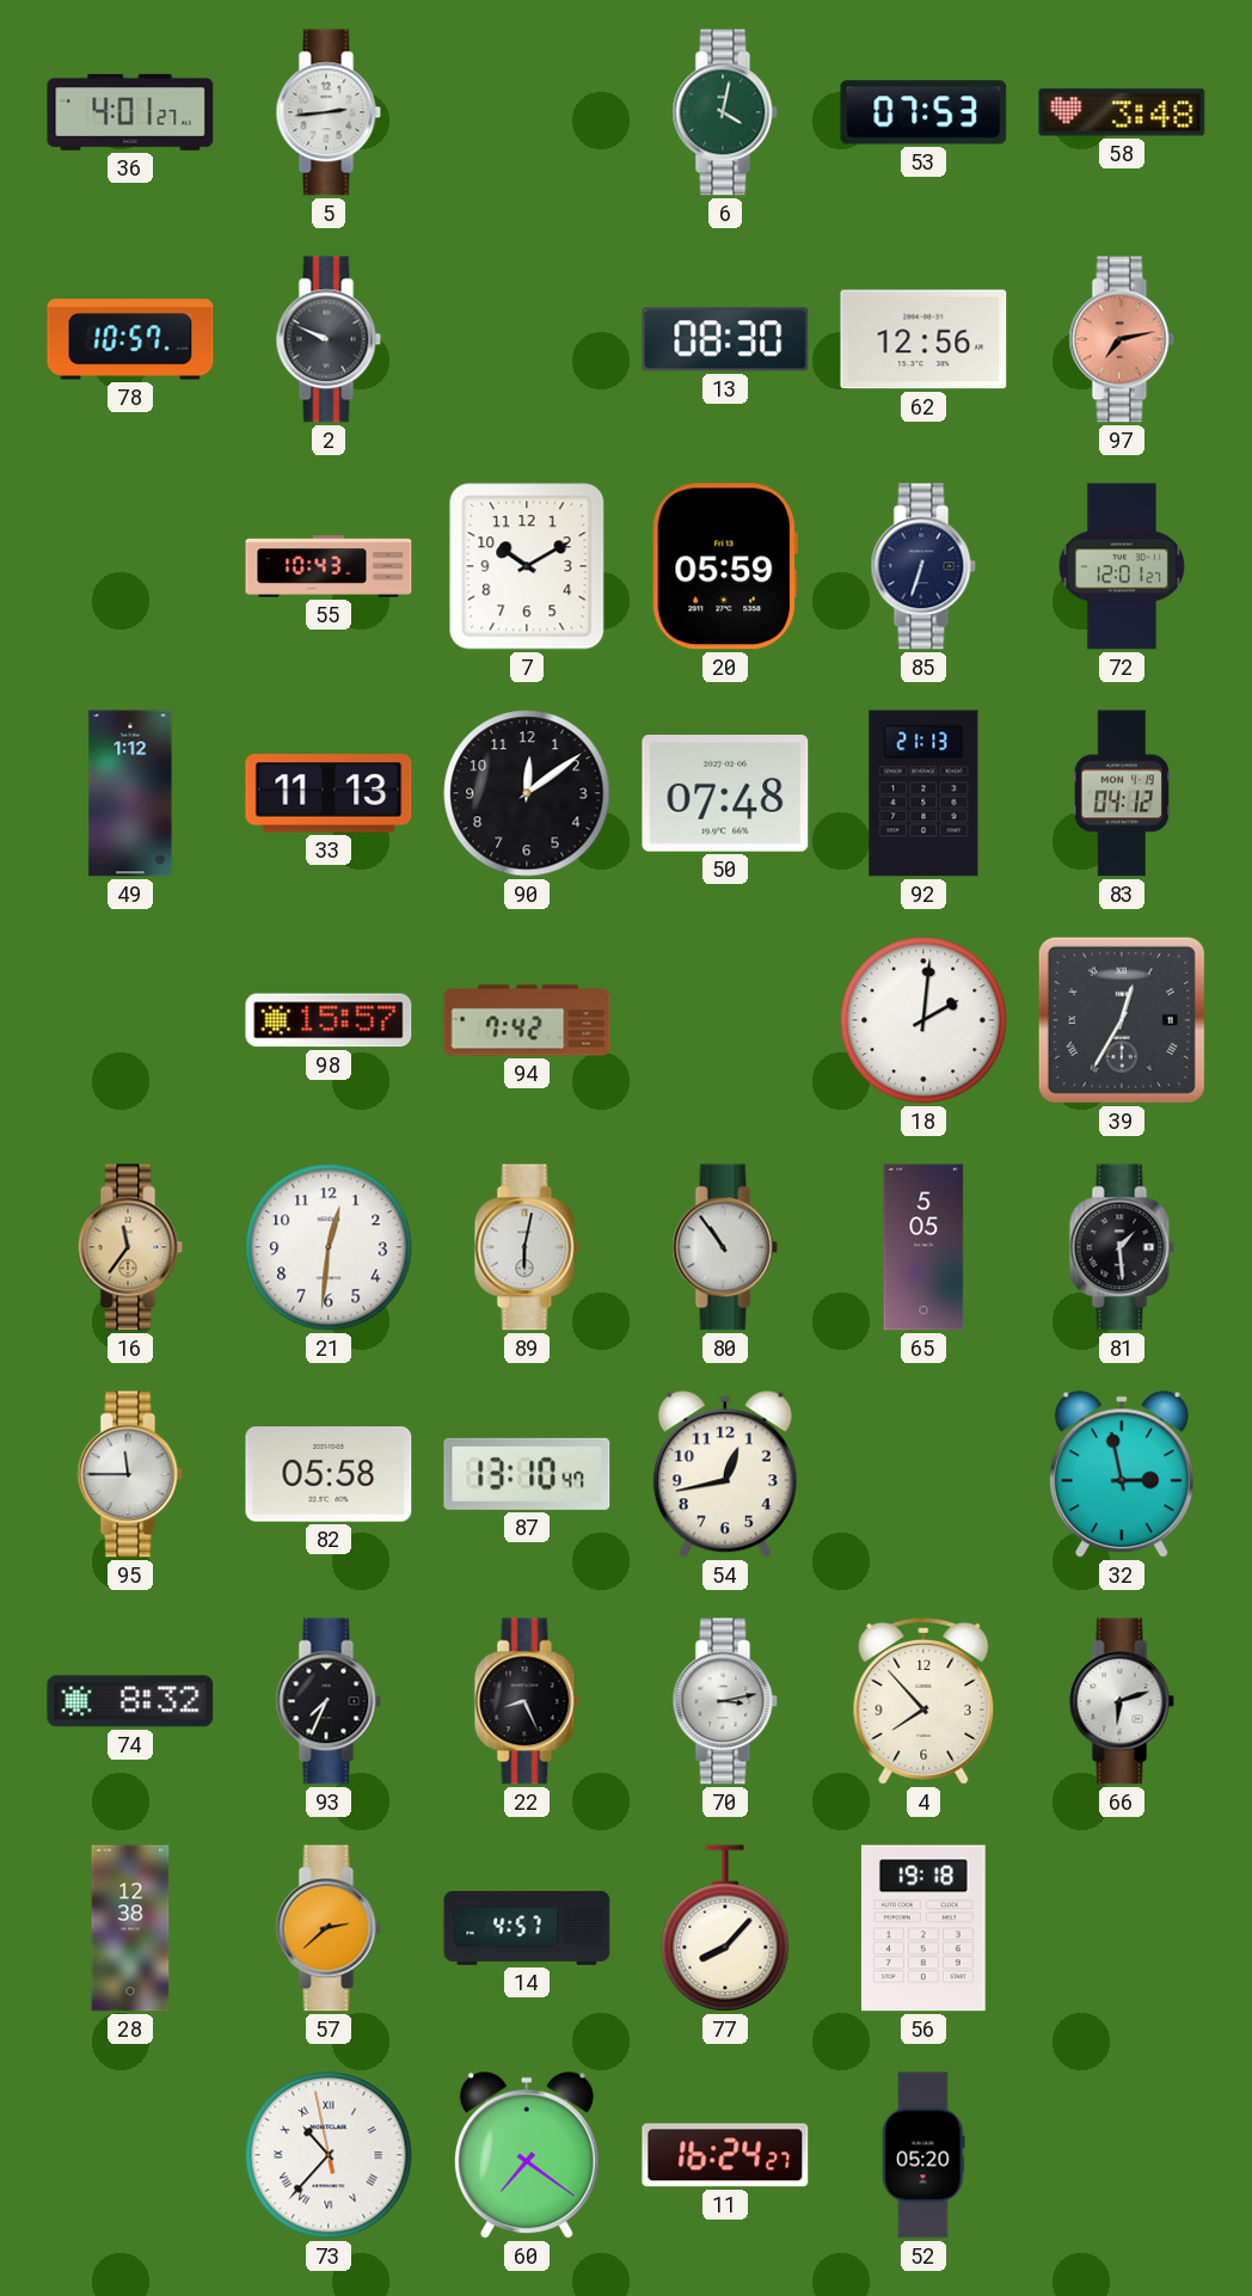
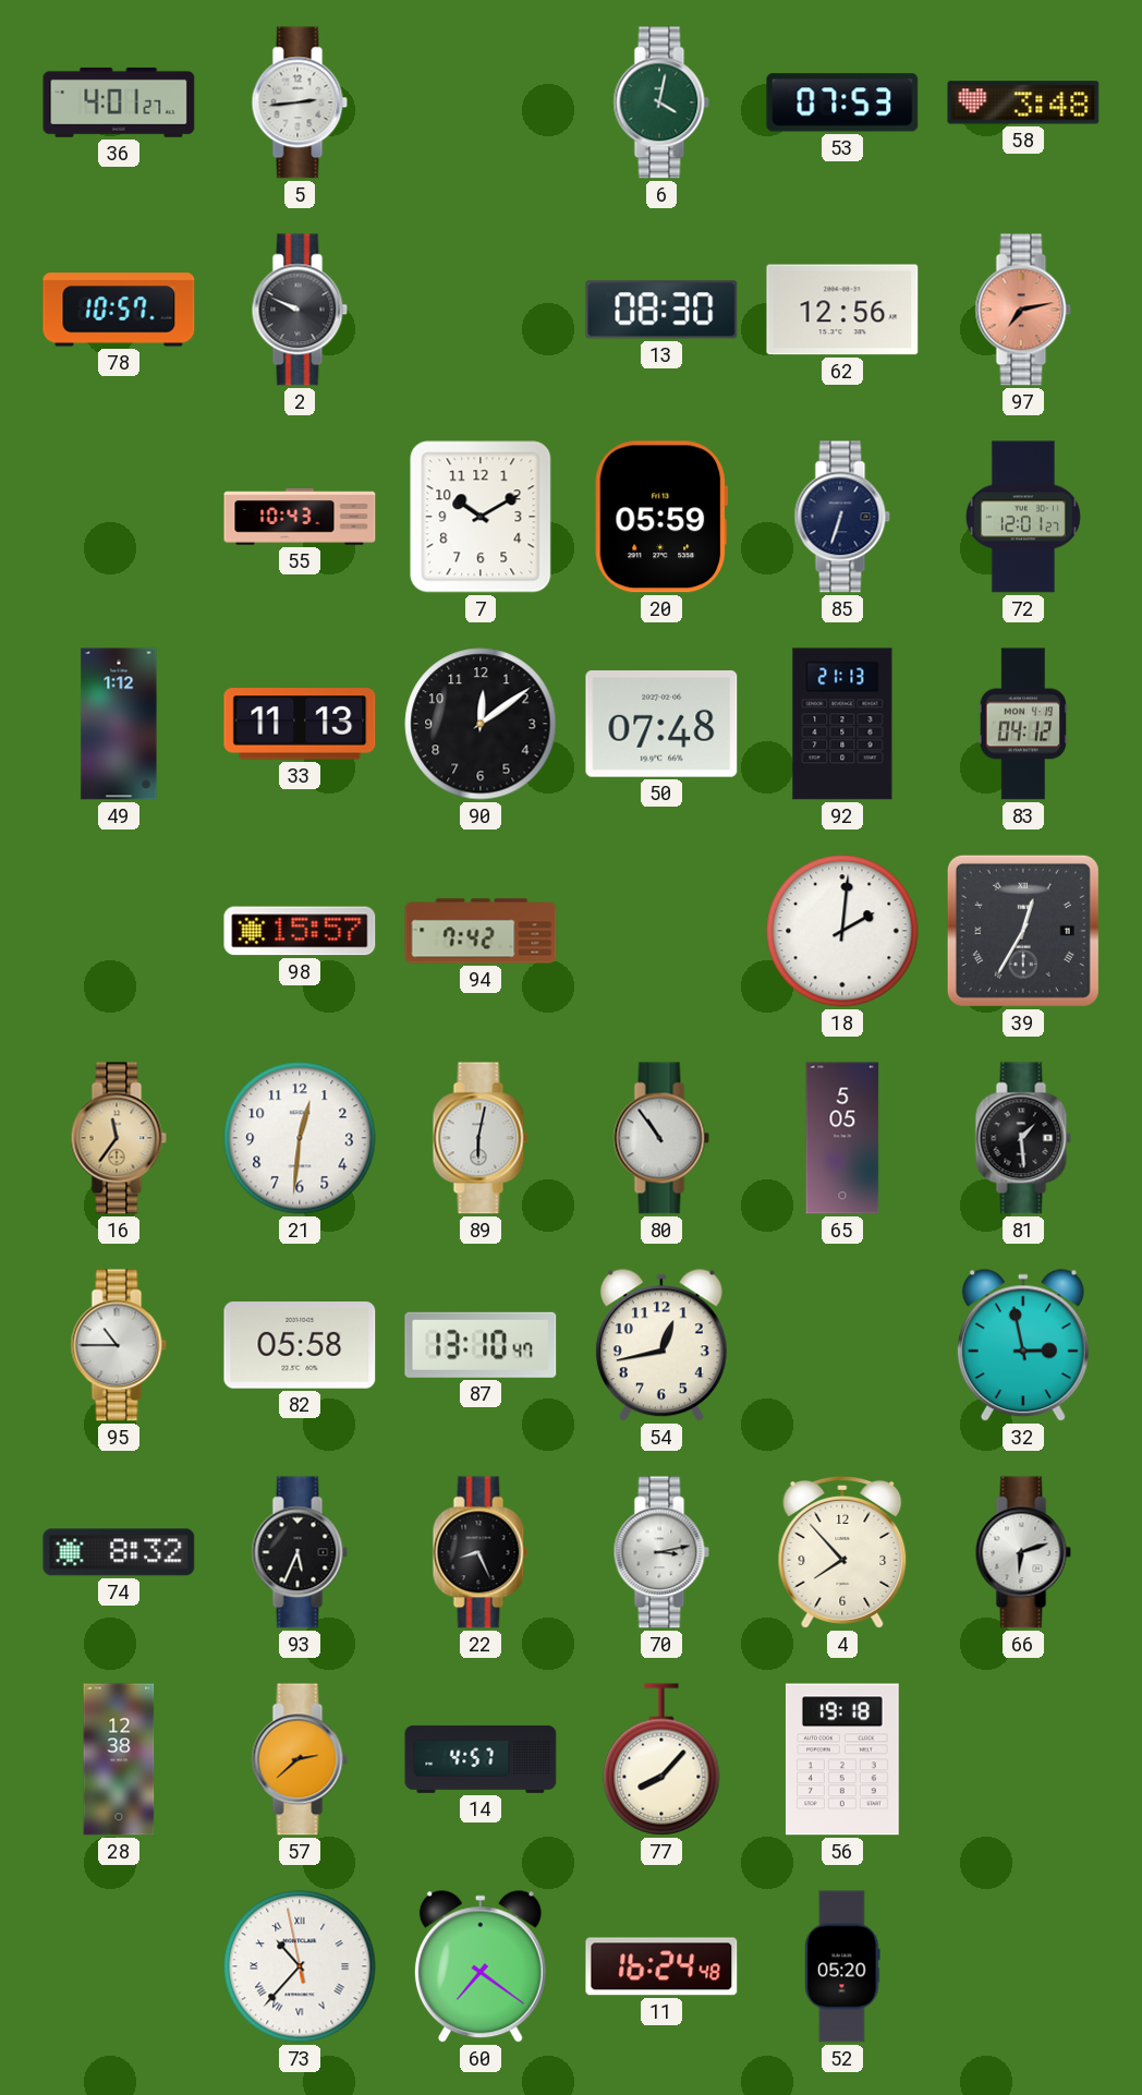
95: 11:45 -> 10:45
93: 7:34 -> 5:34
11: 16:24:27 -> 16:24:48
